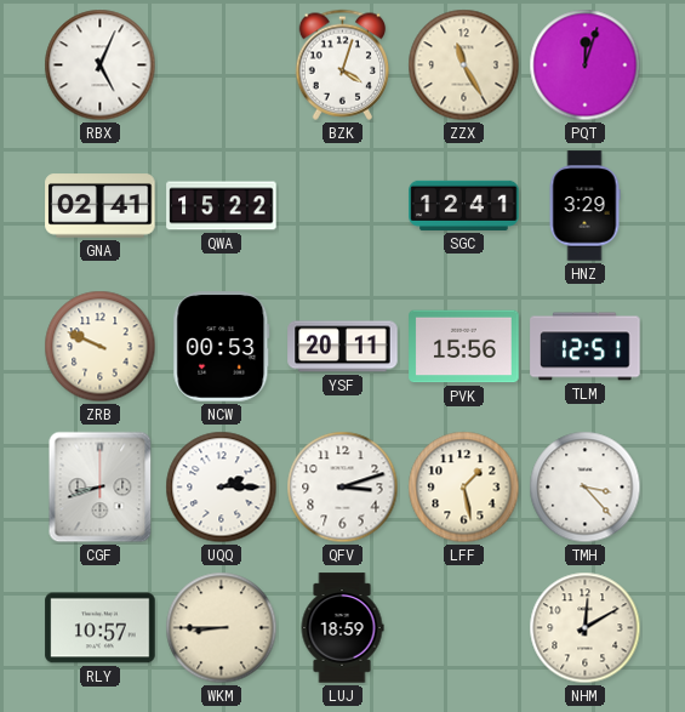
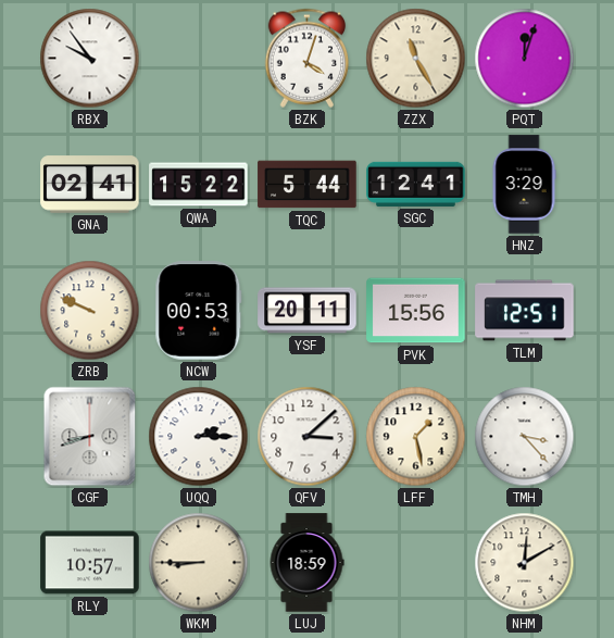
RBX: 5:04 -> 9:54
TQC: none -> 5:44
QFV: 3:12 -> 3:08
